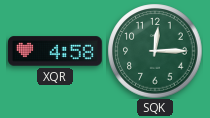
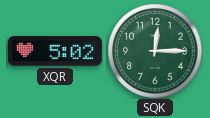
XQR: 4:58 -> 5:02
